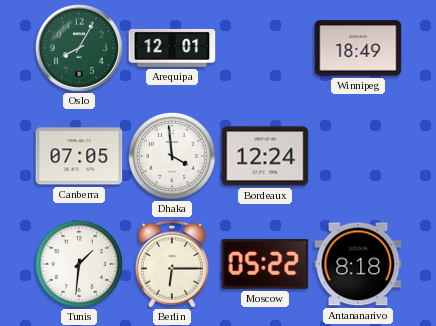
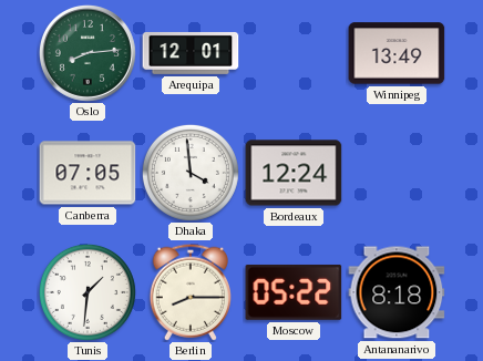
Oslo: 8:05 -> 8:14
Winnipeg: 18:49 -> 13:49
Berlin: 6:15 -> 8:15
